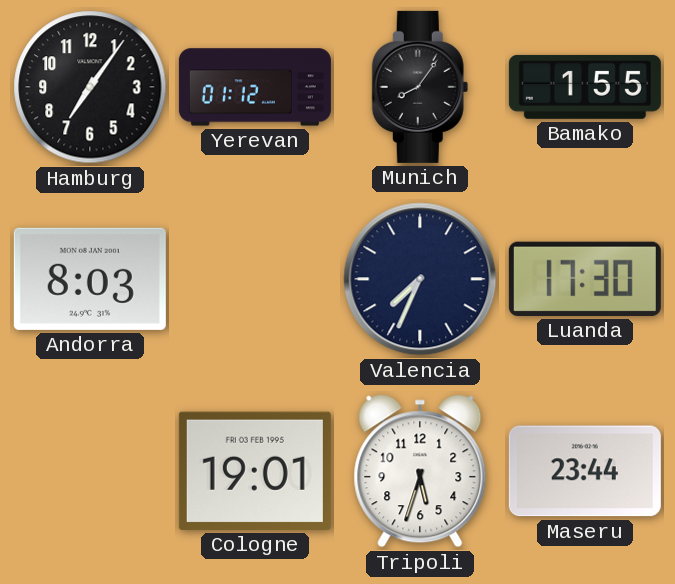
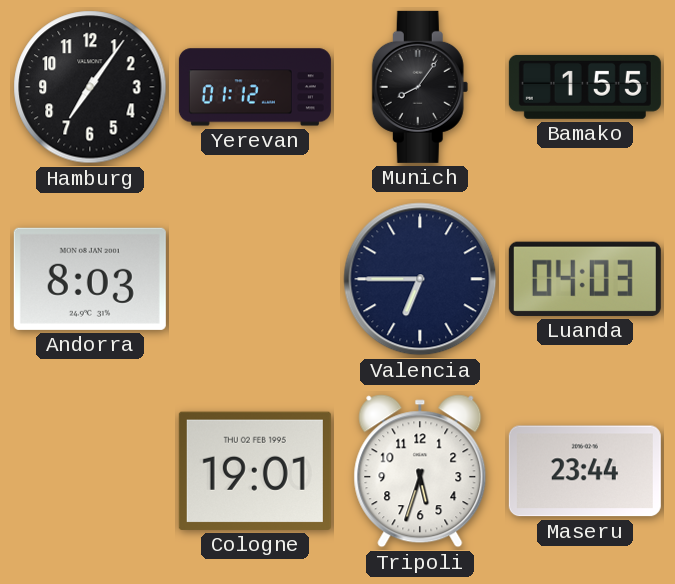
Valencia: 7:34 -> 6:45
Luanda: 17:30 -> 04:03
Cologne date: FRI 03 FEB 1995 -> THU 02 FEB 1995
